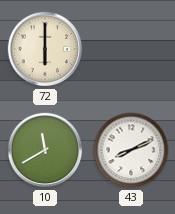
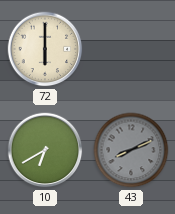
10: 11:40 -> 6:40
43 dial: white -> grey
